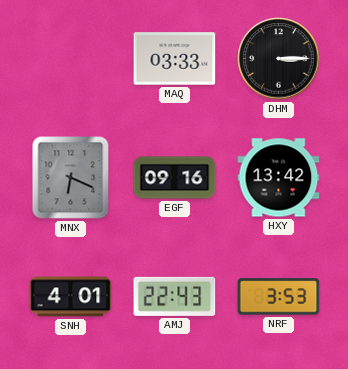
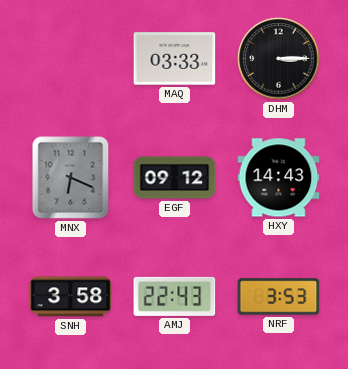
EGF: 09:16 -> 09:12
HXY: 13:42 -> 14:43
SNH: 4:01 -> 3:58
